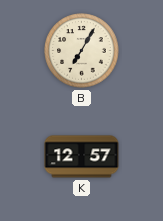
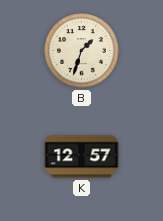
B: 7:05 -> 1:33
